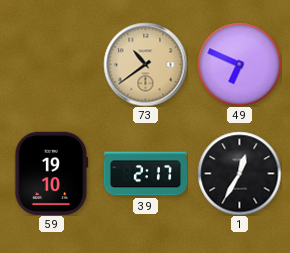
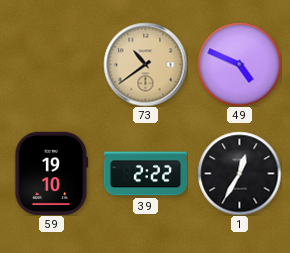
49: 6:49 -> 4:49
39: 2:17 -> 2:22
